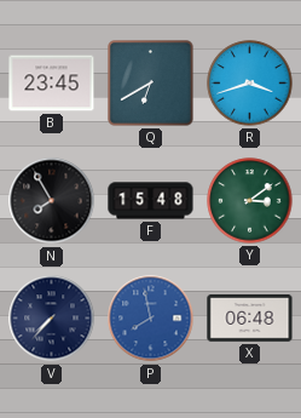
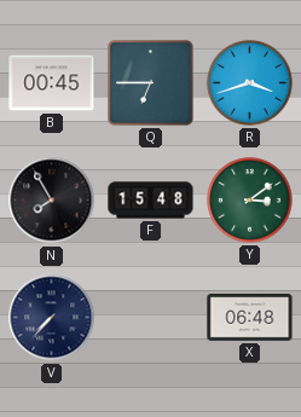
B: 23:45 -> 00:45
Q: 6:40 -> 6:45
P: 7:58 -> none
